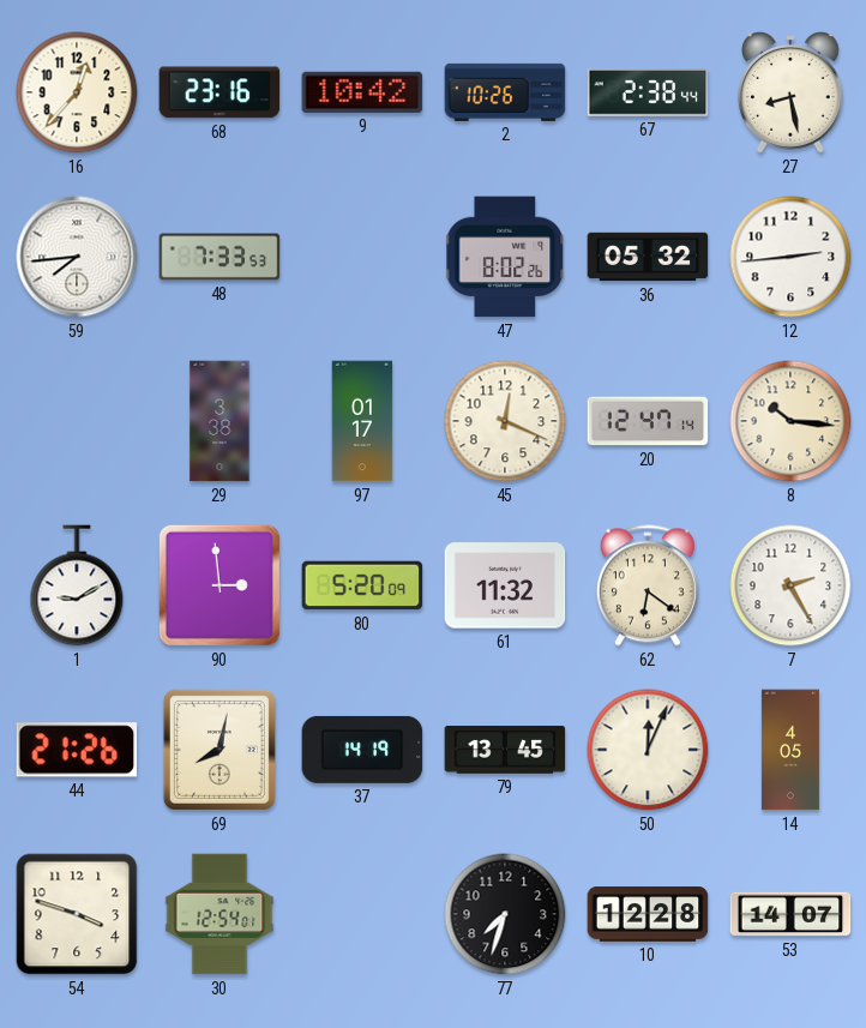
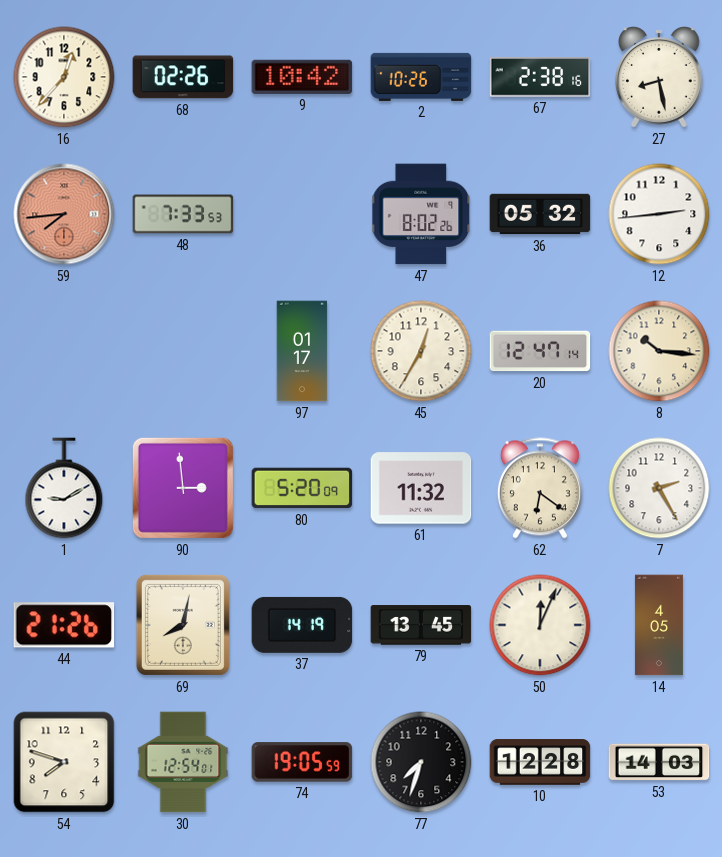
68: 23:16 -> 02:26
67: 2:38:44 -> 2:38:16
59 dial: white -> salmon
29: 3:38 -> none
45: 12:19 -> 12:35
54: 3:48 -> 7:48
74: none -> 19:05
53: 14:07 -> 14:03
